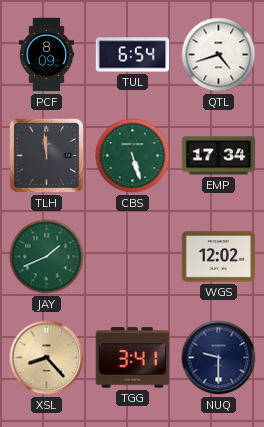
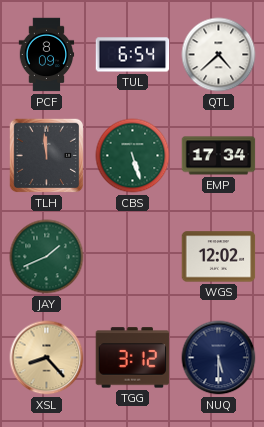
QTL: 4:42 -> 4:38
TGG: 3:41 -> 3:12
NUQ: 9:30 -> 5:30
